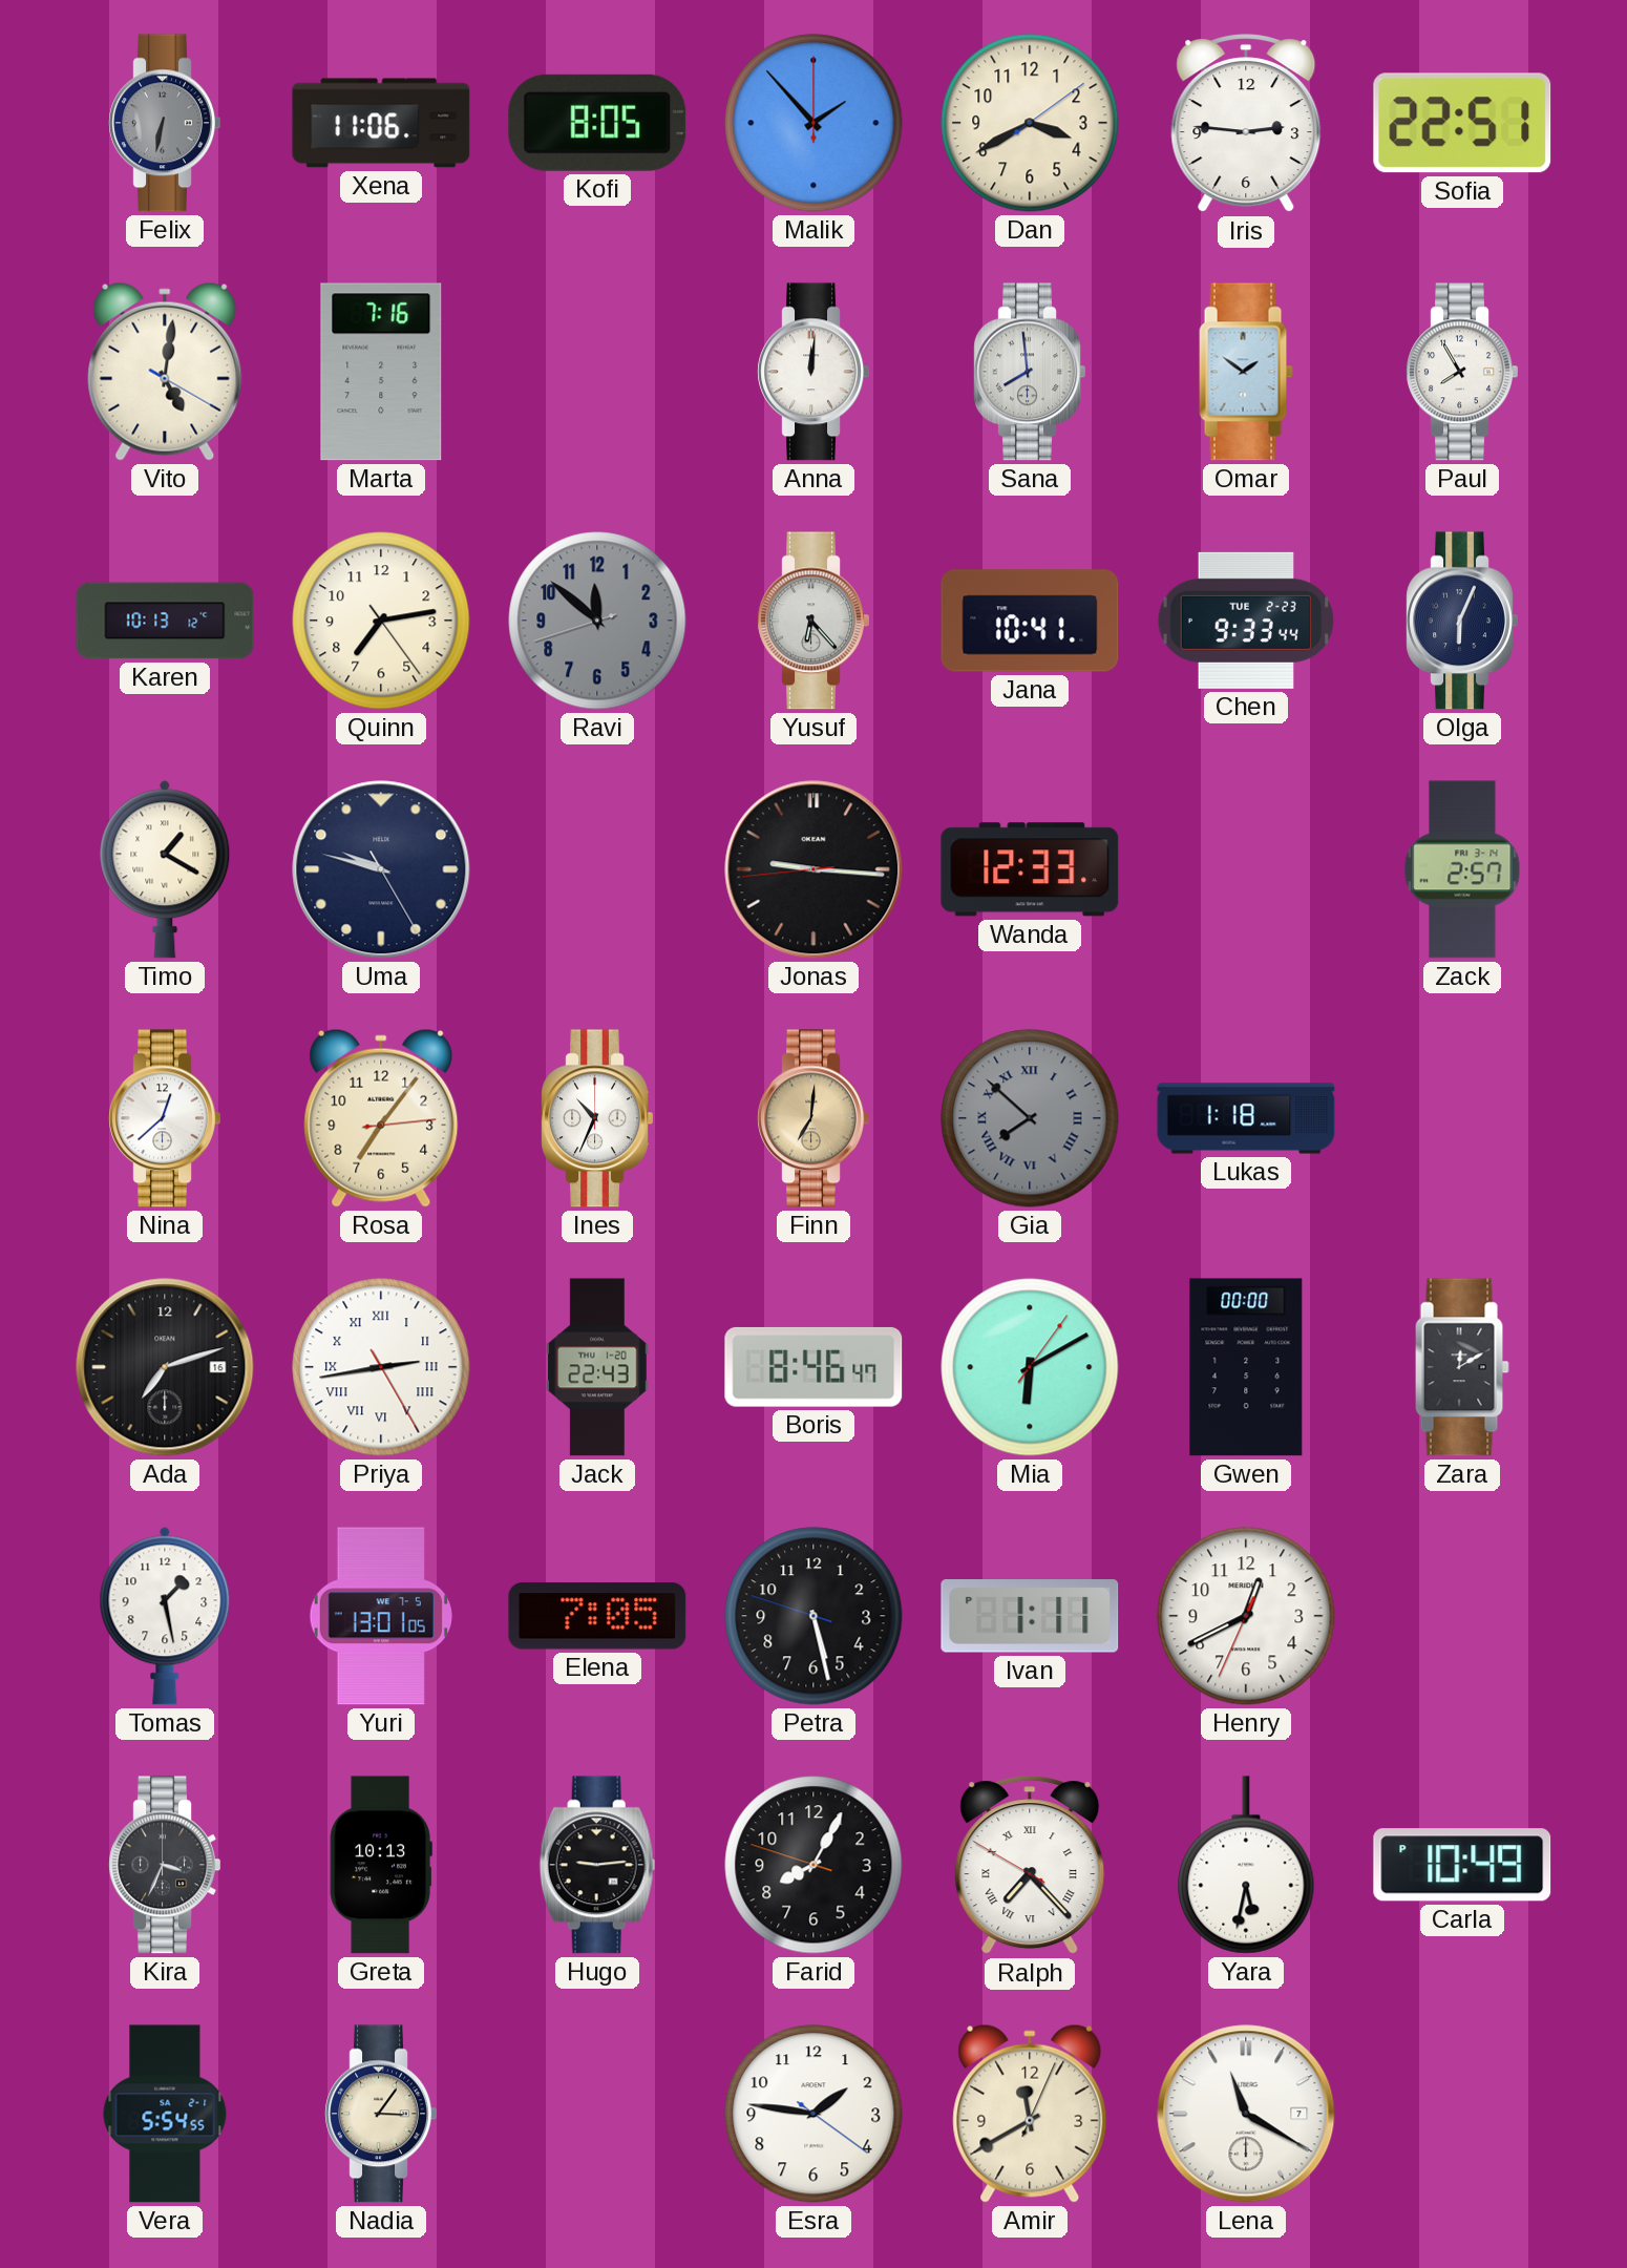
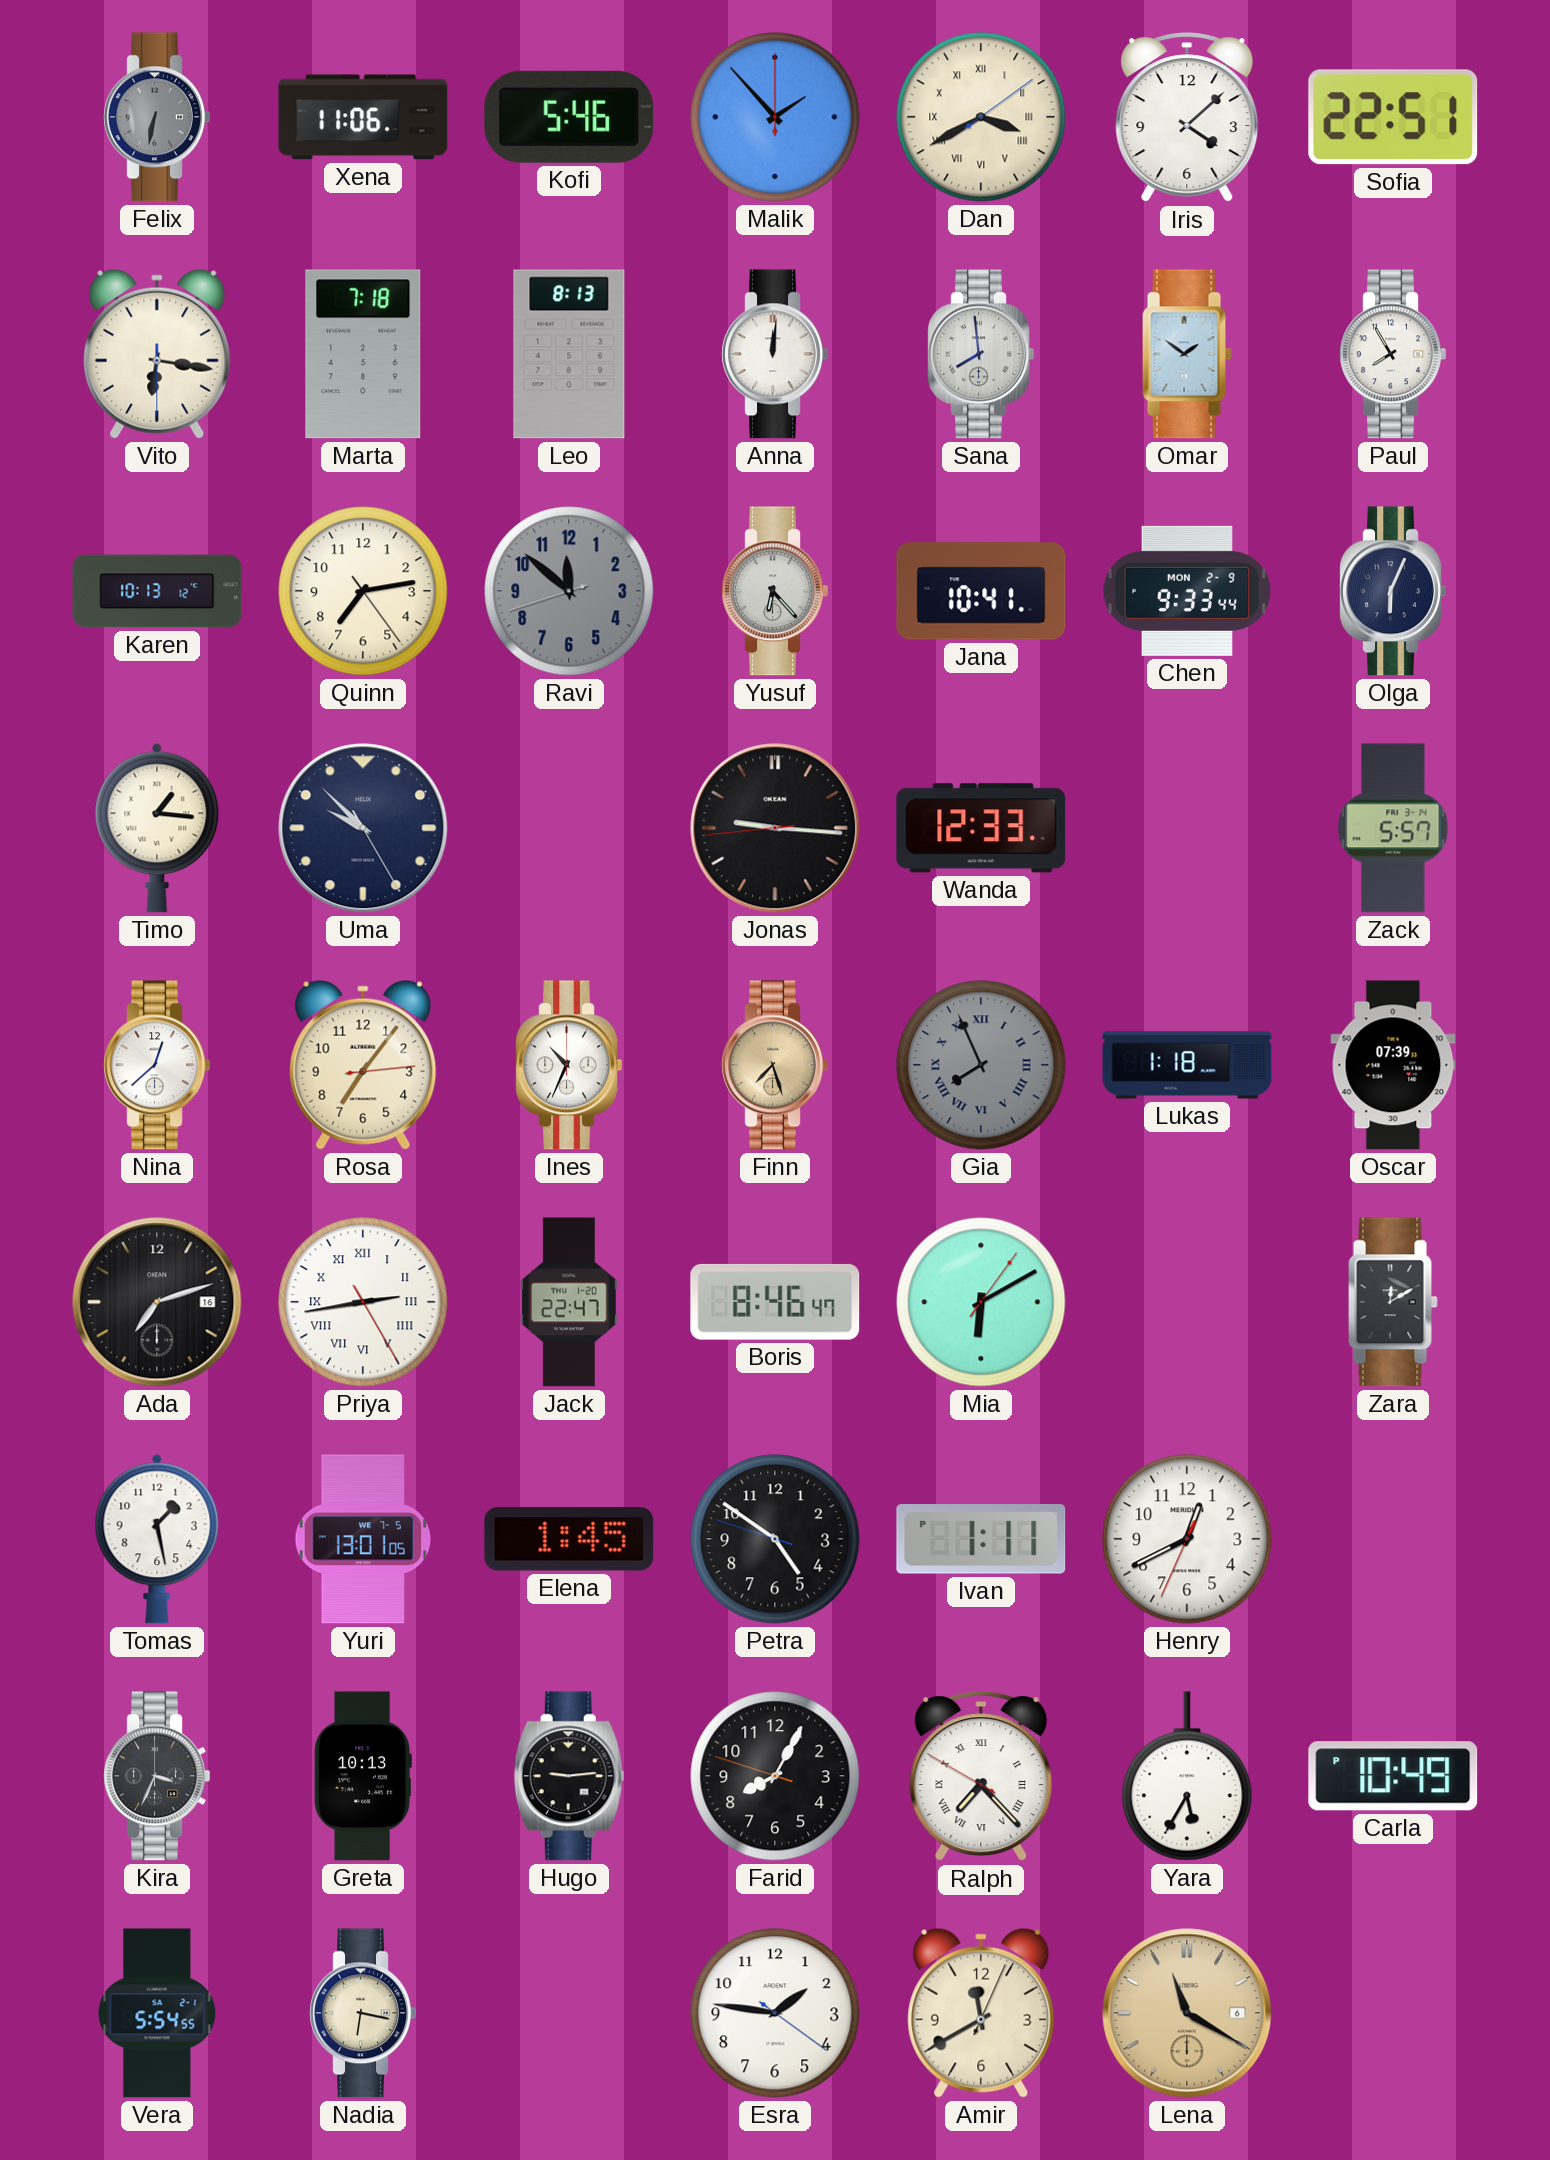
Kofi: 8:05 -> 5:46
Dan numerals: Arabic -> Roman
Iris: 2:46 -> 4:08
Vito: 5:01 -> 6:16
Marta: 7:16 -> 7:18
Leo: none -> 8:13
Chen date: TUE 2-23 -> MON 2-9
Timo: 1:20 -> 1:16
Uma: 9:47 -> 9:52
Zack: 2:57 -> 5:57
Finn: 7:01 -> 7:27
Gia: 7:52 -> 7:56
Oscar: none -> 07:39
Jack: 22:43 -> 22:47
Gwen: 00:00 -> none
Elena: 7:05 -> 1:45
Petra: 5:27 -> 4:50
Yara: 5:32 -> 5:35
Nadia: 3:06 -> 6:17
Lena date: 7 -> 6
Lena dial: white -> champagne
